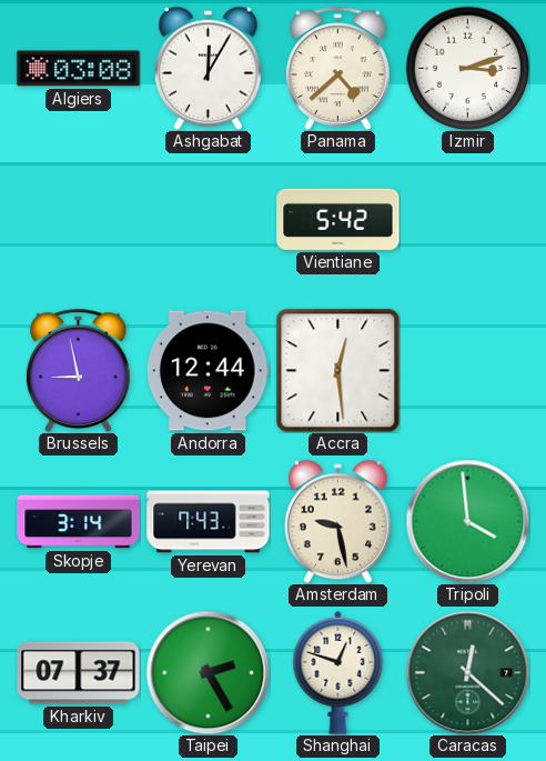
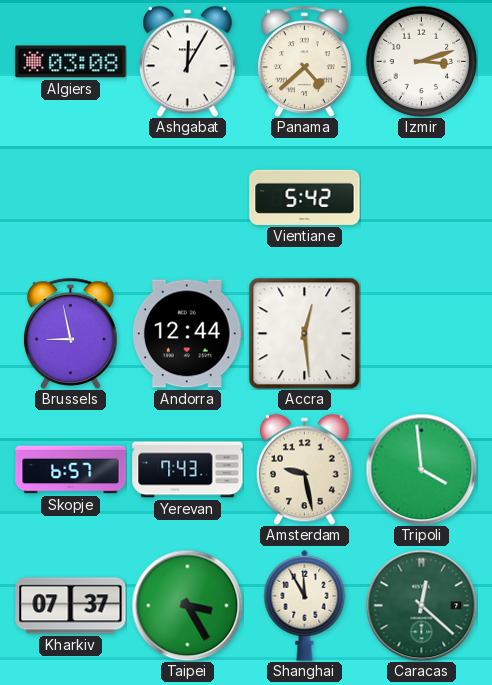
Skopje: 3:14 -> 6:57
Taipei: 2:25 -> 3:25
Shanghai: 12:48 -> 11:55
